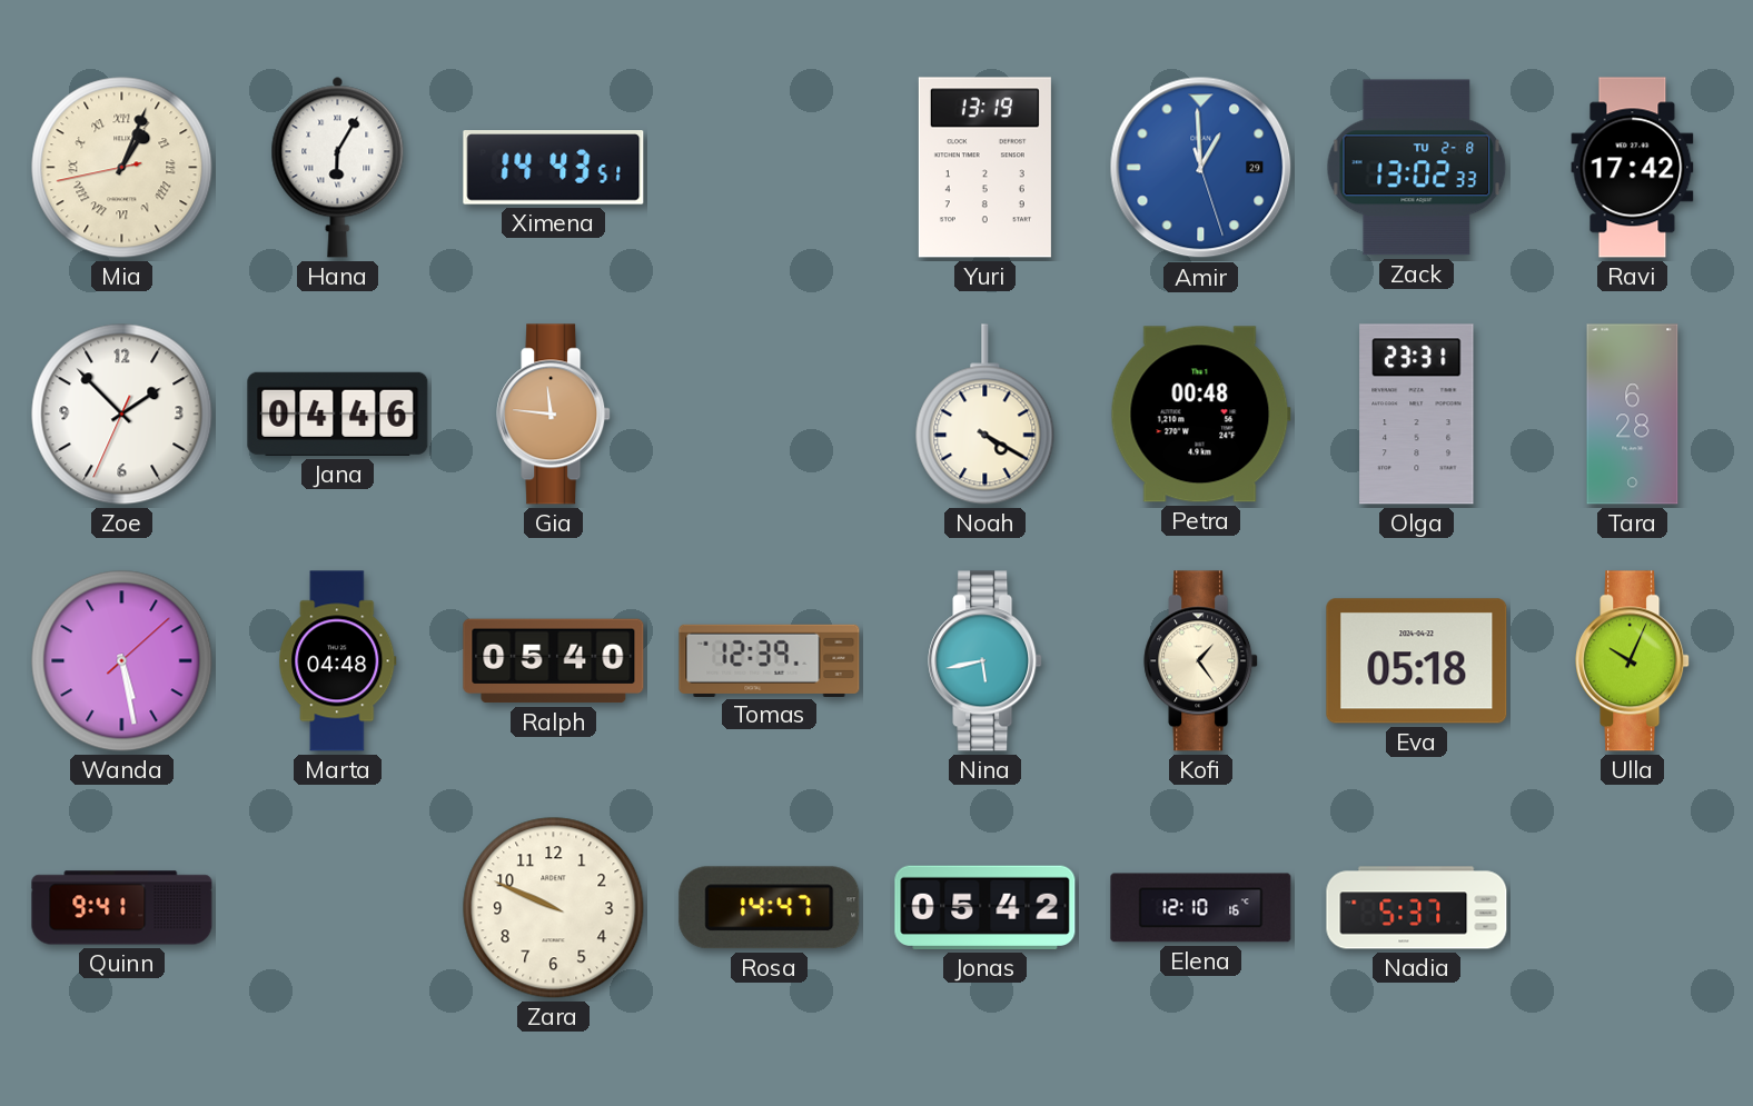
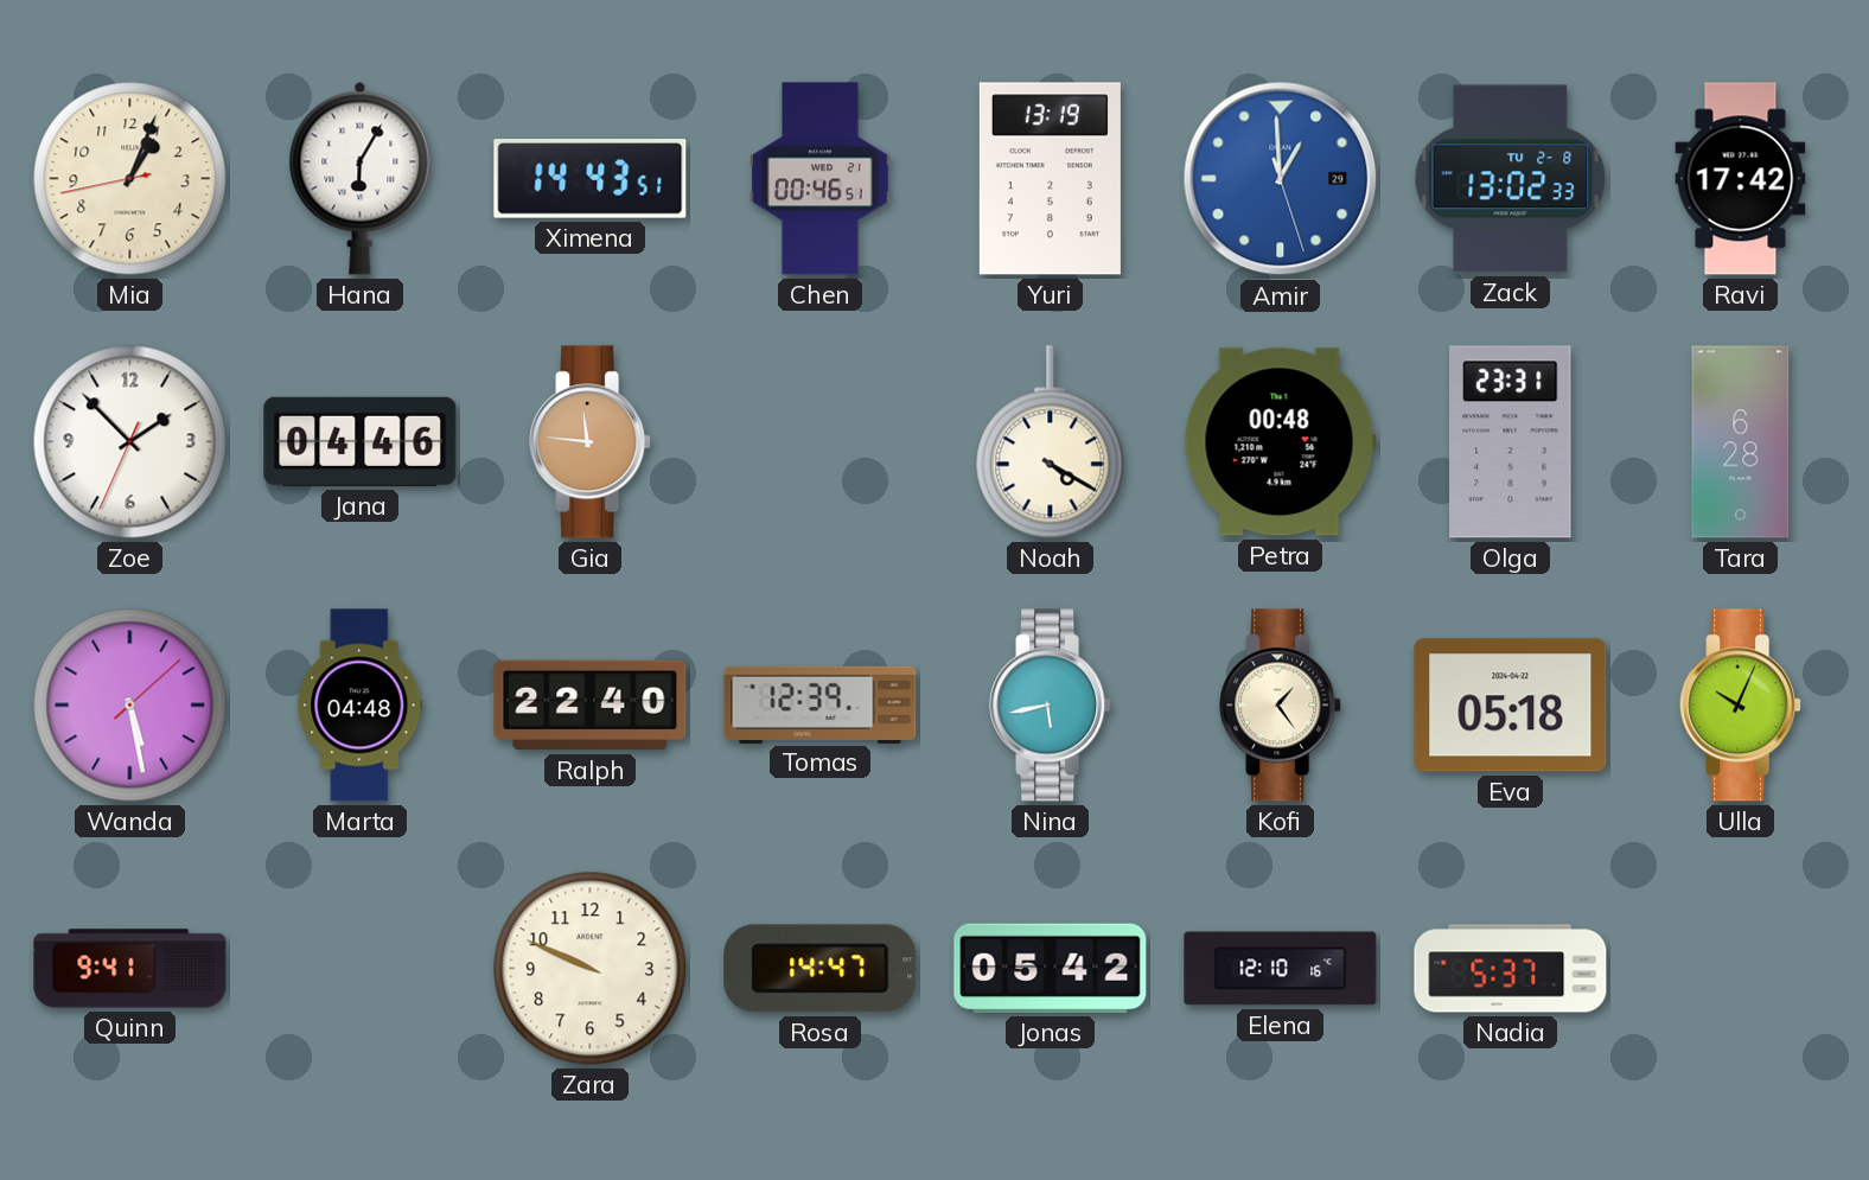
Mia numerals: Roman -> Arabic
Chen: none -> 00:46
Ralph: 05:40 -> 22:40
